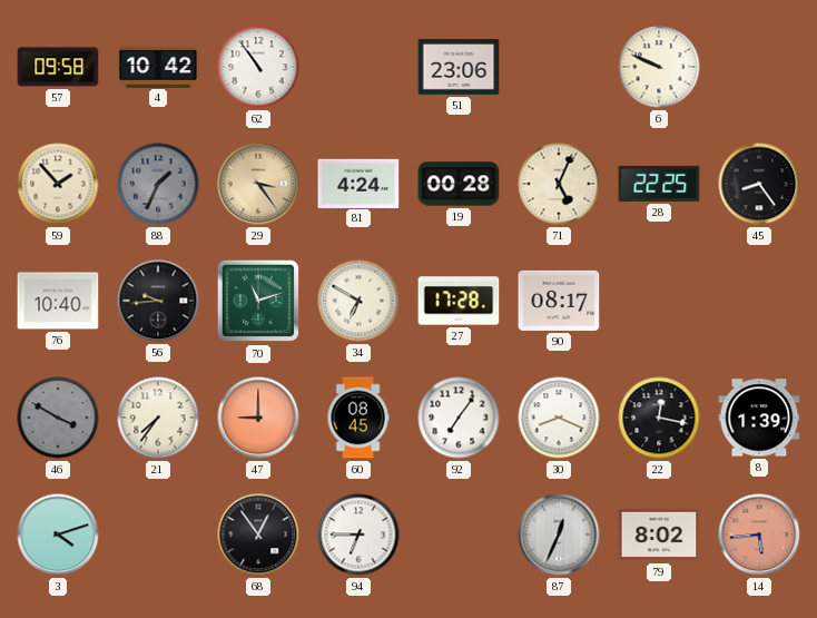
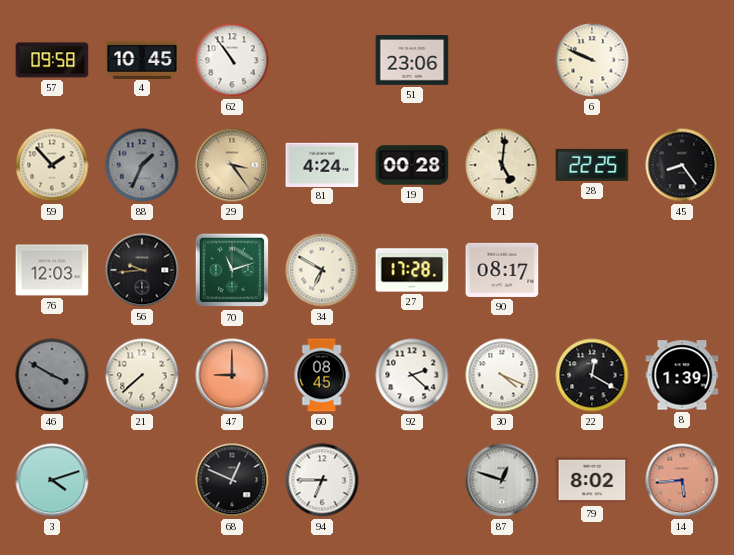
4: 10:42 -> 10:45
71: 5:04 -> 5:01
76: 10:40 -> 12:03
21: 7:36 -> 7:38
92: 7:06 -> 2:22
30: 8:19 -> 4:19
22: 12:17 -> 12:20
68: 12:54 -> 12:49
87: 12:34 -> 12:48
